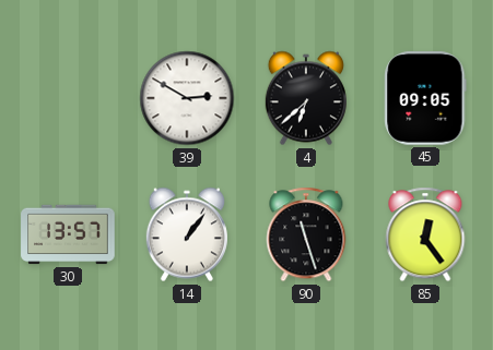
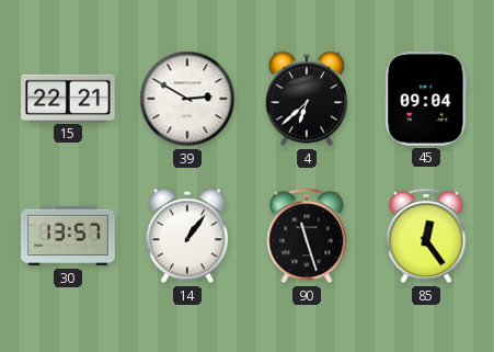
15: none -> 22:21
45: 09:05 -> 09:04
